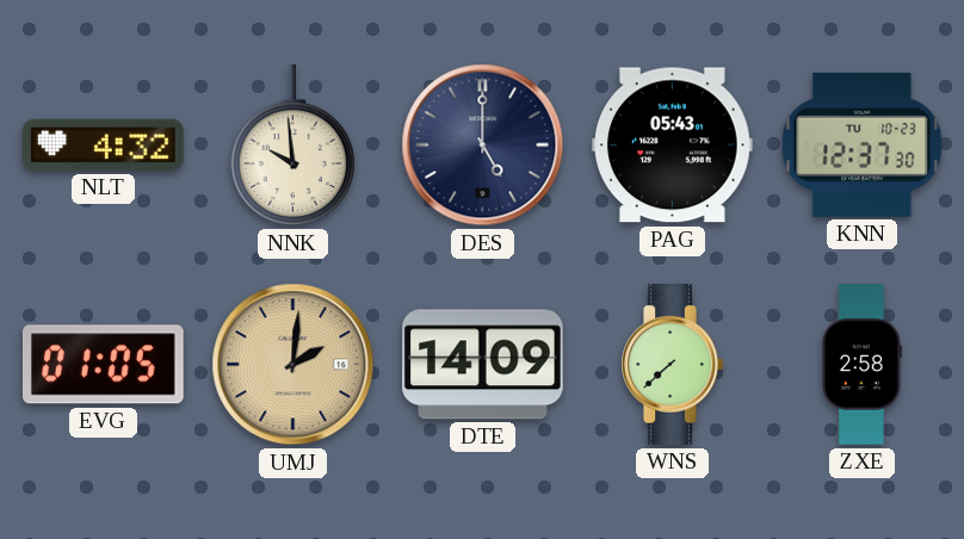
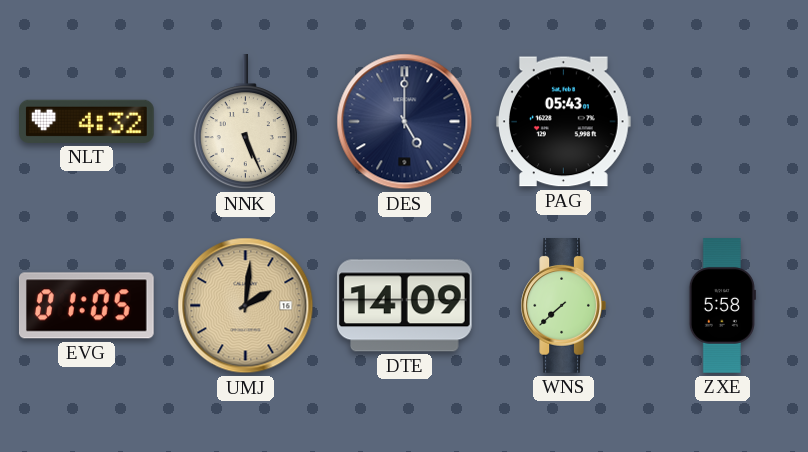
NNK: 9:59 -> 5:26
KNN: 12:37 -> none
ZXE: 2:58 -> 5:58
